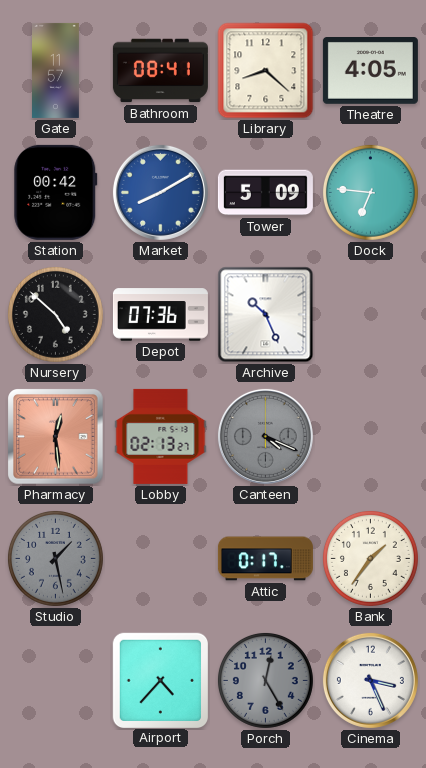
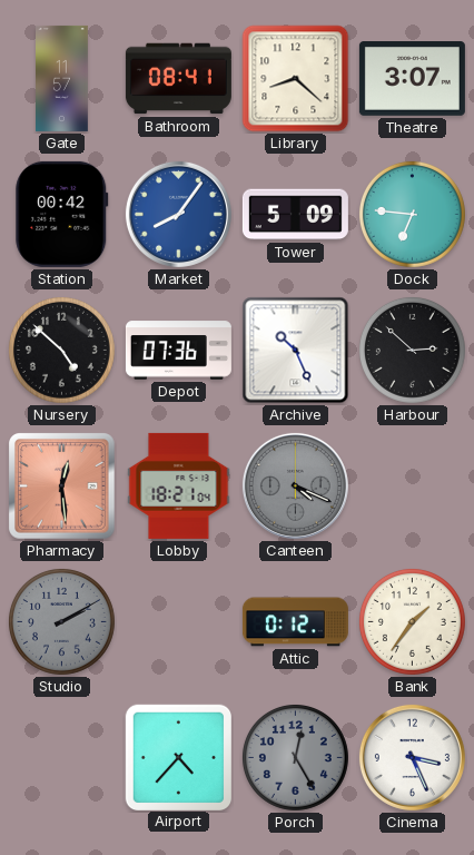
Theatre: 4:05 -> 3:07
Market: 8:10 -> 8:06
Harbour: none -> 2:52
Lobby: 02:13 -> 18:21
Studio: 1:28 -> 2:10
Attic: 0:17 -> 0:12
